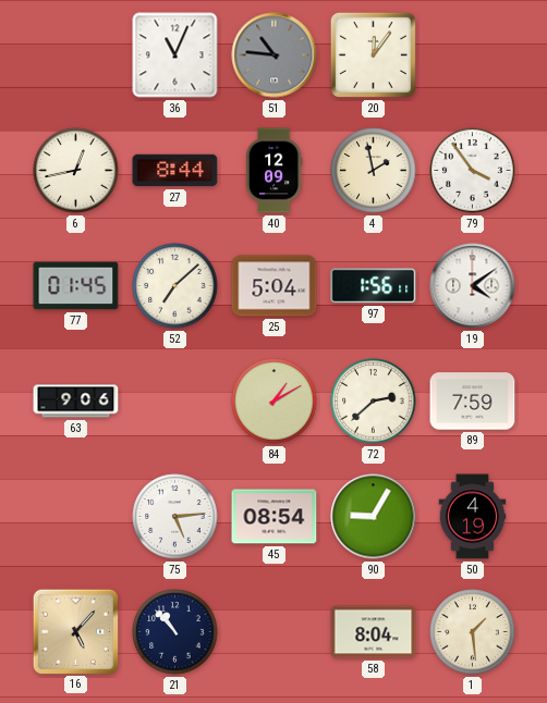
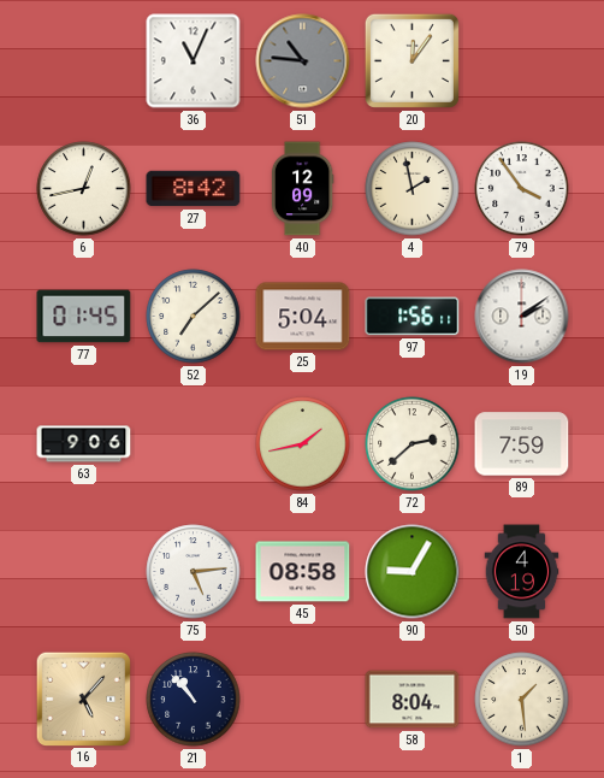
27: 8:44 -> 8:42
19: 4:09 -> 2:09
84: 1:10 -> 1:43
45: 08:54 -> 08:58
